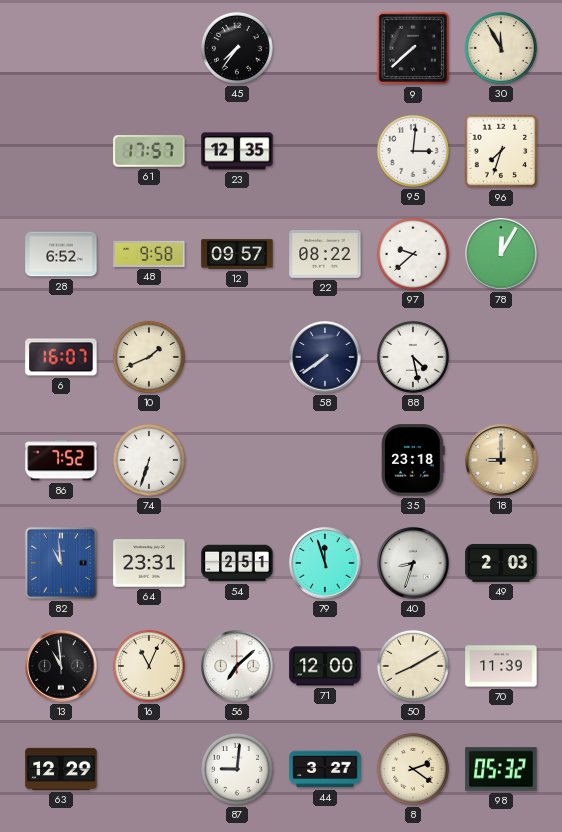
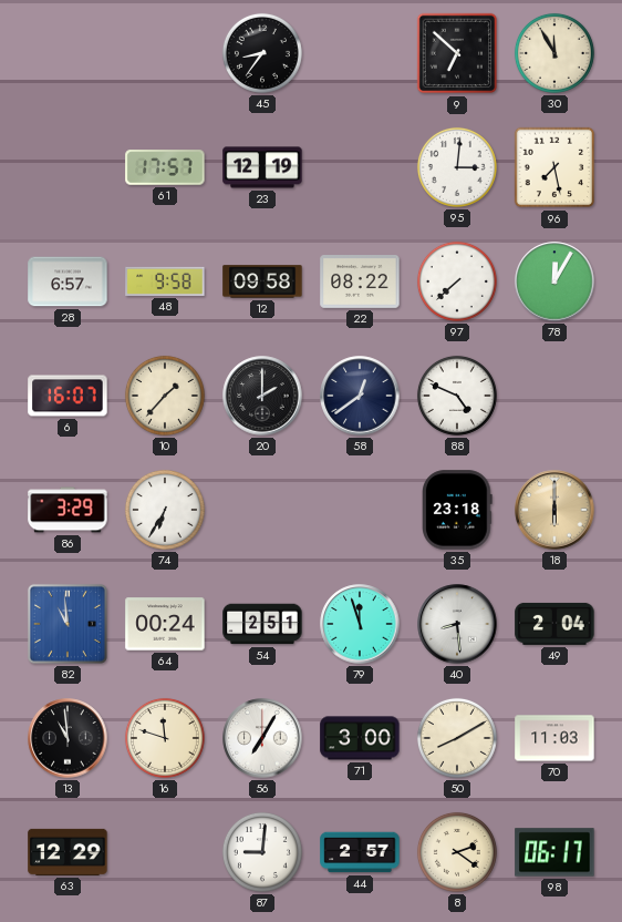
45: 7:36 -> 8:36
9: 7:38 -> 6:52
23: 12:35 -> 12:19
96: 7:33 -> 7:28
28: 6:52 -> 6:57
12: 09:57 -> 09:58
97: 9:38 -> 7:38
10: 1:41 -> 1:37
20: none -> 2:00
58: 7:39 -> 12:39
88: 4:28 -> 4:49
86: 7:52 -> 3:29
74: 6:33 -> 6:35
18: 9:00 -> 6:00
64: 23:31 -> 00:24
40: 8:33 -> 8:29
49: 2:03 -> 2:04
16: 11:04 -> 11:48
56: 7:08 -> 7:05
71: 12:00 -> 3:00
70: 11:39 -> 11:03
44: 3:27 -> 2:57
98: 05:32 -> 06:17
